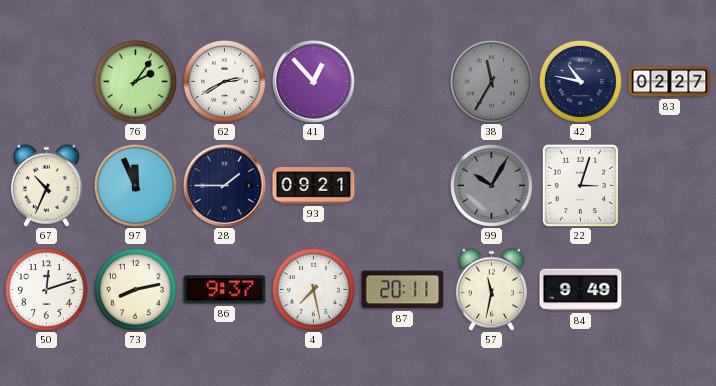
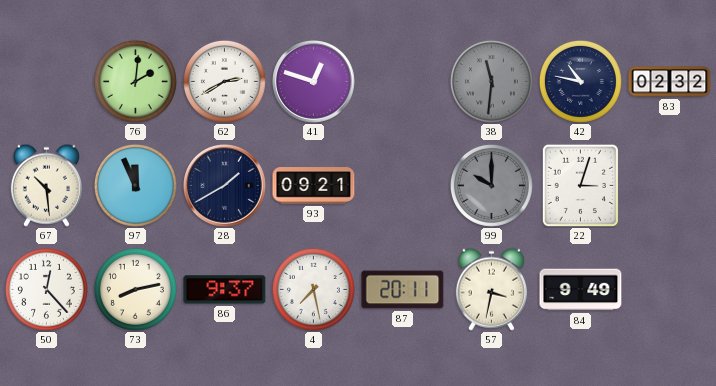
76: 2:06 -> 2:01
41: 12:53 -> 12:48
38: 11:35 -> 11:31
83: 02:27 -> 02:32
67: 10:34 -> 10:29
28: 1:45 -> 1:40
99: 10:05 -> 10:00
50: 12:12 -> 12:23
57: 11:32 -> 3:32
